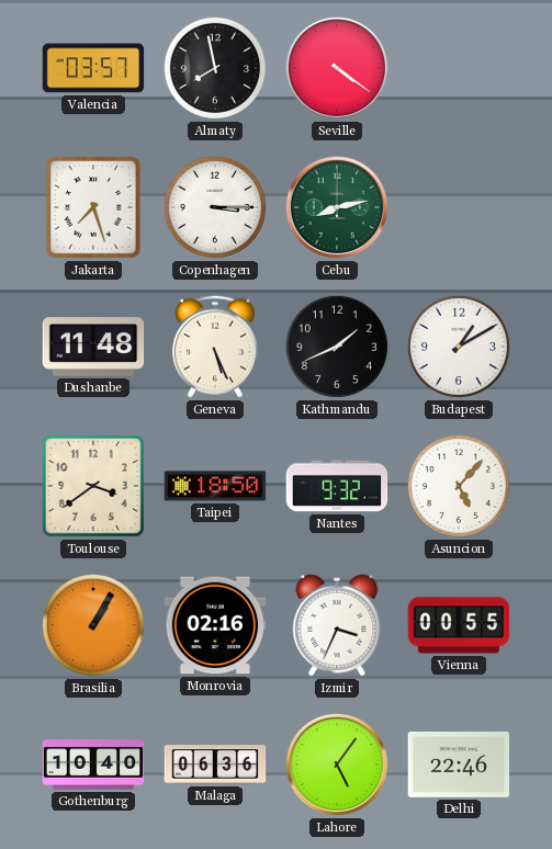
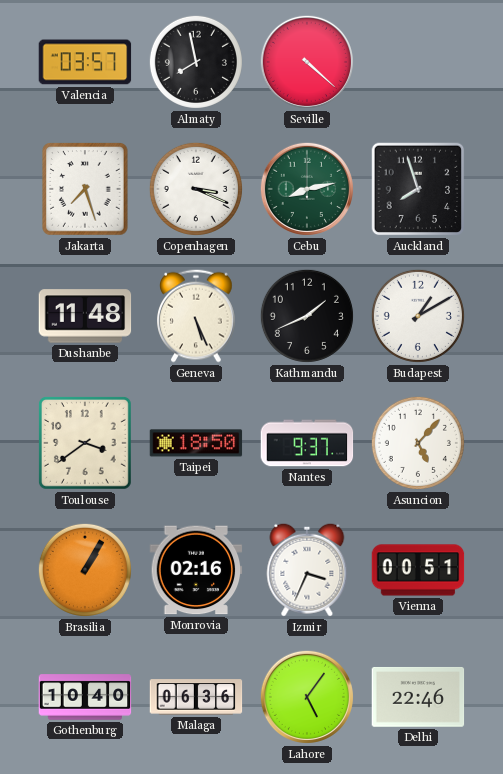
Seville: 4:21 -> 4:22
Copenhagen: 3:15 -> 3:19
Auckland: none -> 7:57
Nantes: 9:32 -> 9:37
Vienna: 00:55 -> 00:51
